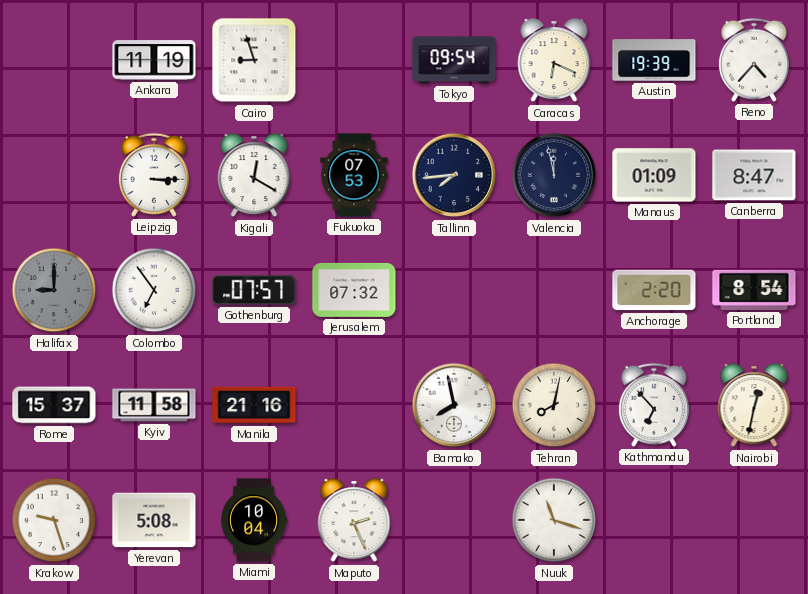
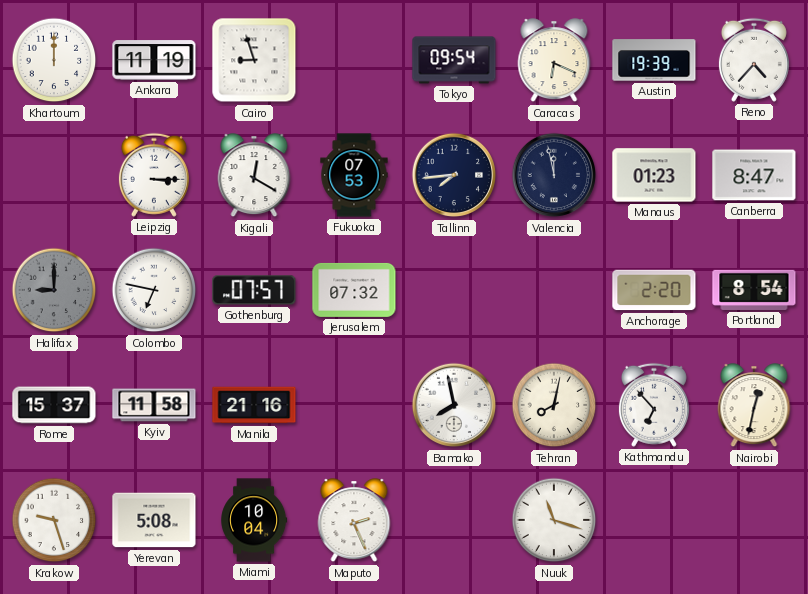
Khartoum: none -> 12:00
Manaus: 01:09 -> 01:23
Colombo: 6:54 -> 6:47
